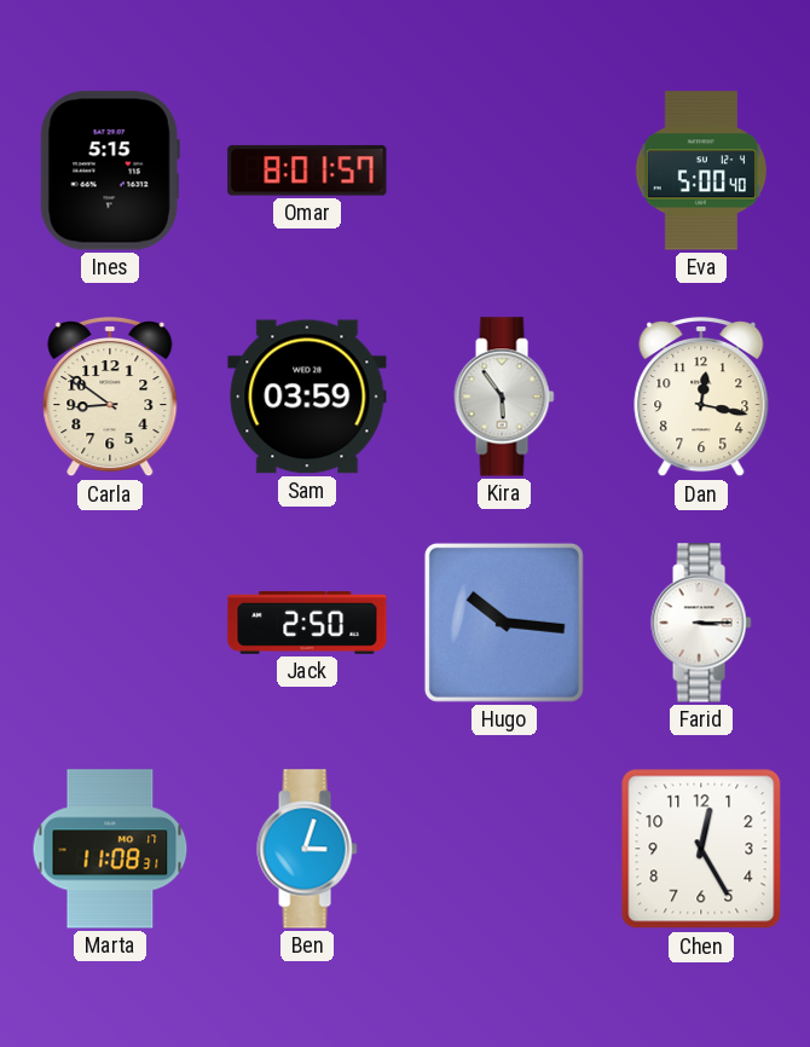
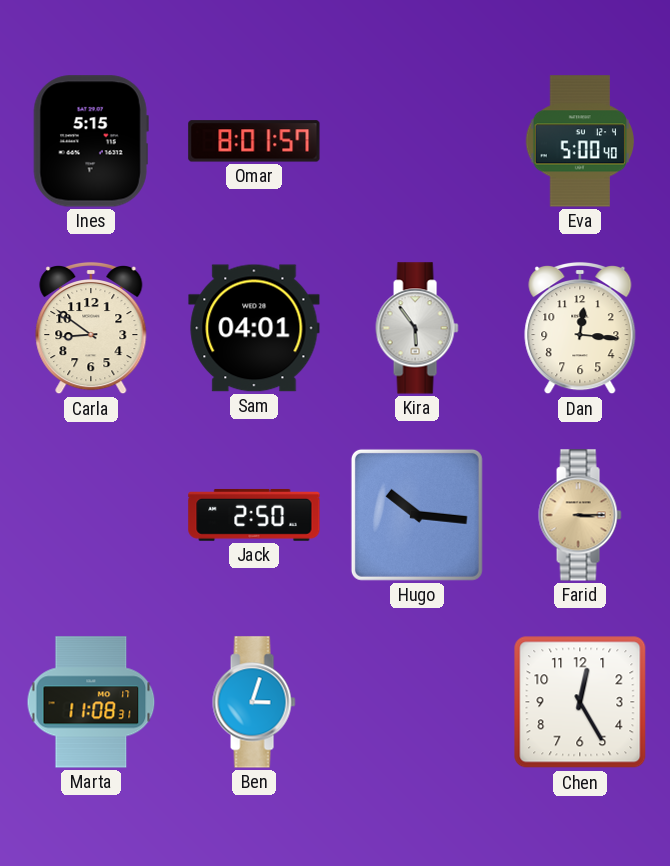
Sam: 03:59 -> 04:01
Dan: 12:17 -> 12:16
Farid dial: white -> champagne
